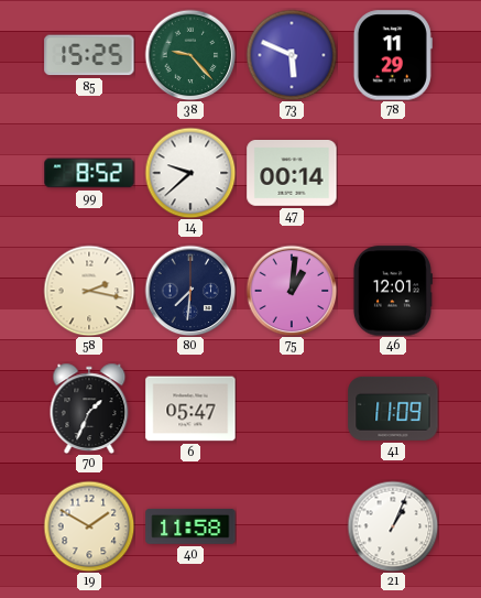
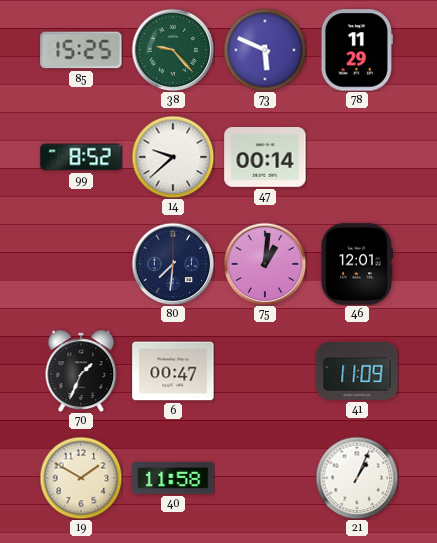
58: 2:17 -> none
6: 05:47 -> 00:47
